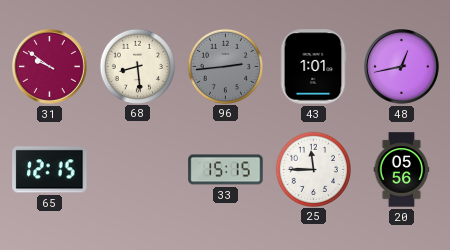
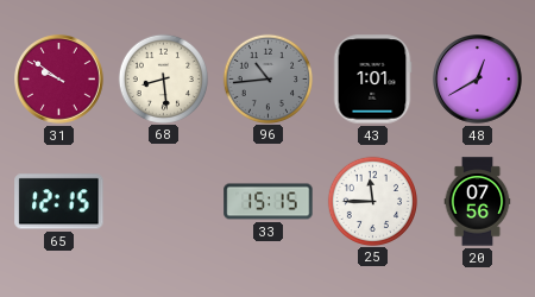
96: 2:44 -> 10:44
48: 12:43 -> 12:40
20: 05:56 -> 07:56
